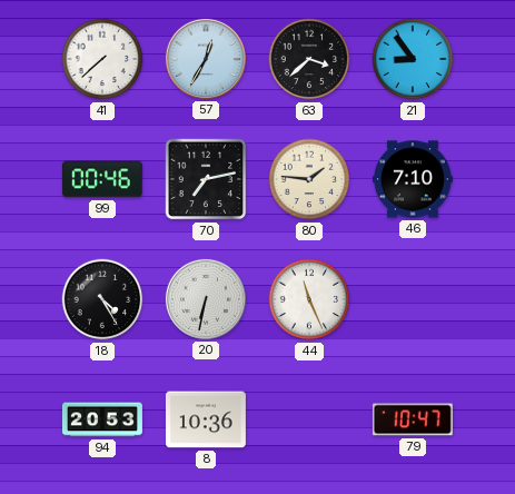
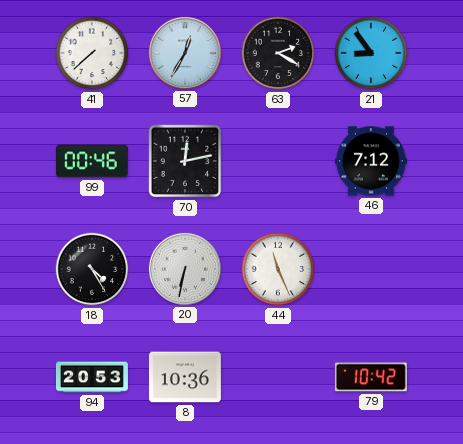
63: 3:38 -> 2:20
70: 7:13 -> 12:13
80: 1:46 -> none
46: 7:10 -> 7:12
79: 10:47 -> 10:42
